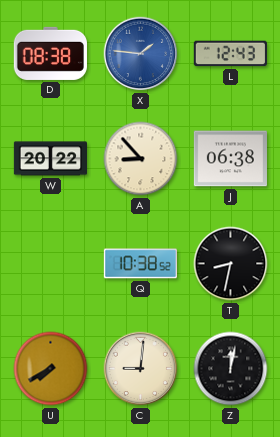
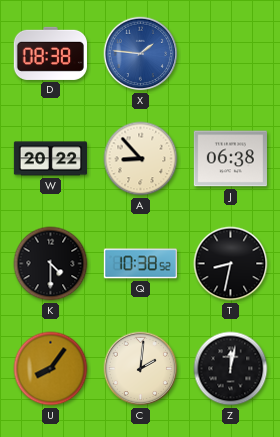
L: 12:43 -> none
K: none -> 4:30
U: 7:40 -> 8:06
C: 9:01 -> 2:01
